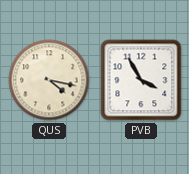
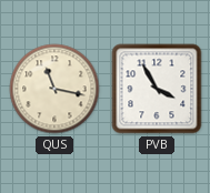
QUS: 4:17 -> 11:17
